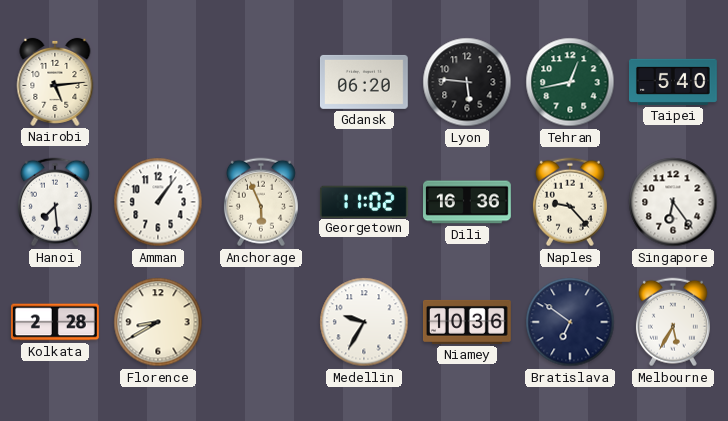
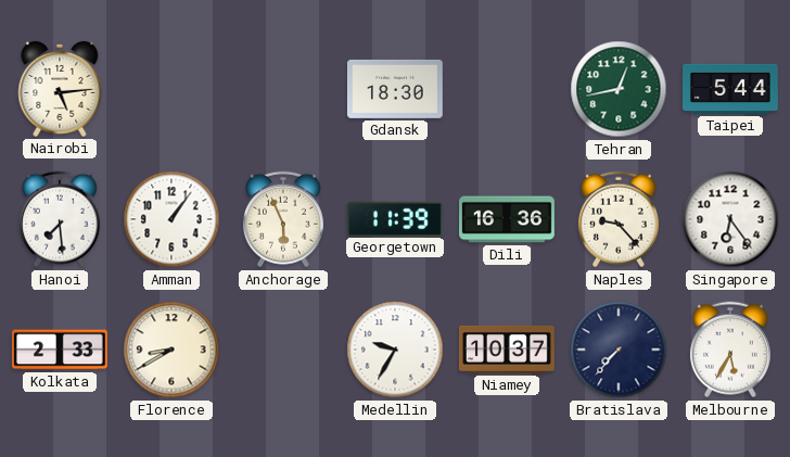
Gdansk: 06:20 -> 18:30
Lyon: 5:46 -> none
Taipei: 5:40 -> 5:44
Georgetown: 11:02 -> 11:39
Kolkata: 2:28 -> 2:33
Niamey: 10:36 -> 10:37
Bratislava: 6:51 -> 7:37
